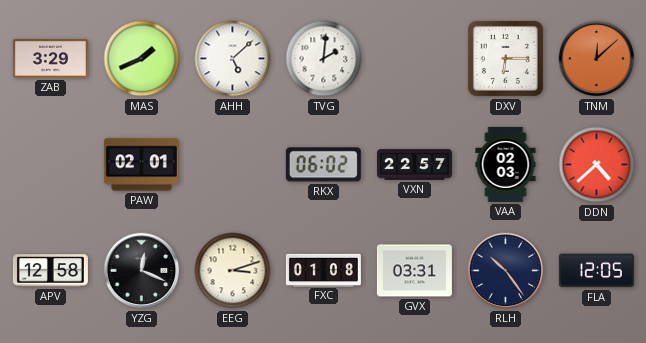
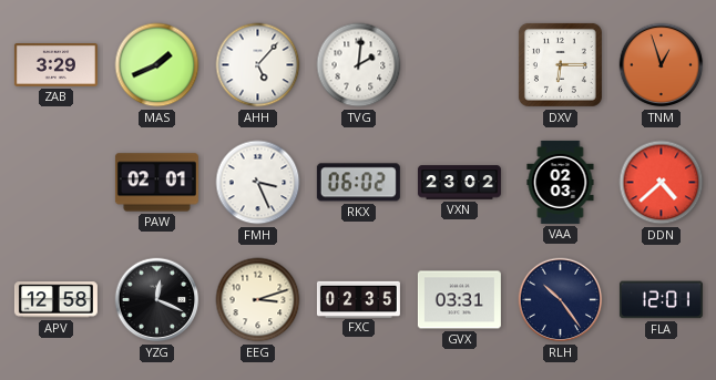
AHH: 5:08 -> 5:07
TNM: 12:08 -> 12:57
FMH: none -> 3:26
VXN: 22:57 -> 23:02
FXC: 01:08 -> 02:35
FLA: 12:05 -> 12:01
